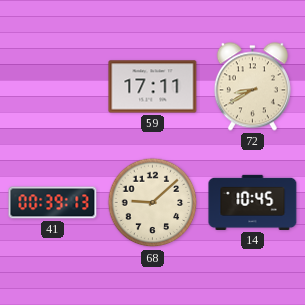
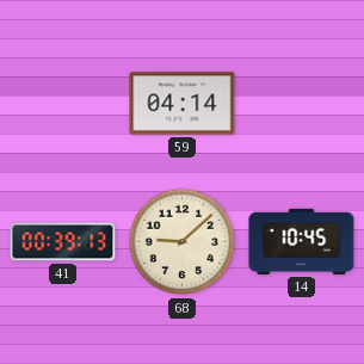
59: 17:11 -> 04:14
72: 8:40 -> none
